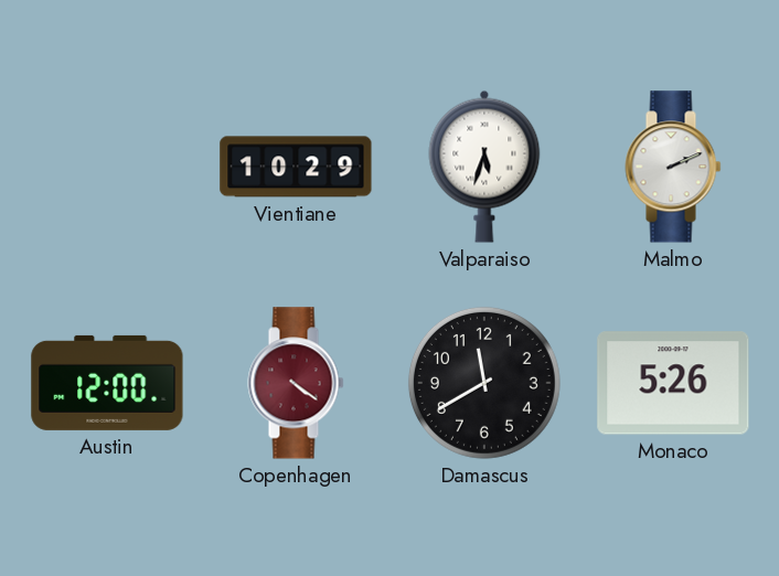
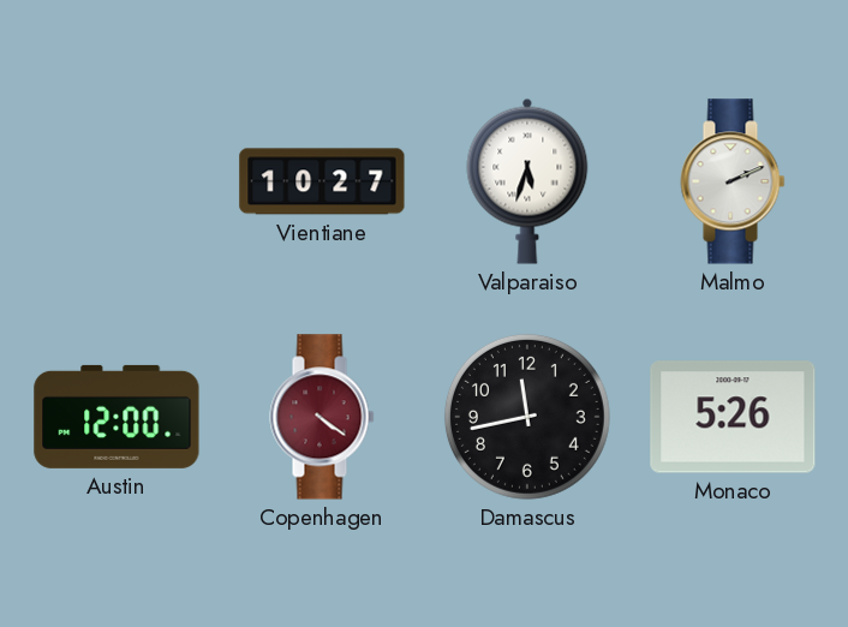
Vientiane: 10:29 -> 10:27
Damascus: 11:40 -> 11:43
